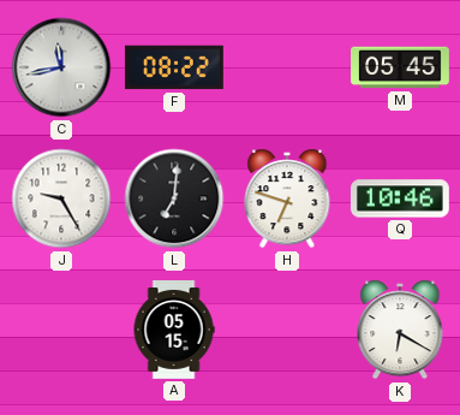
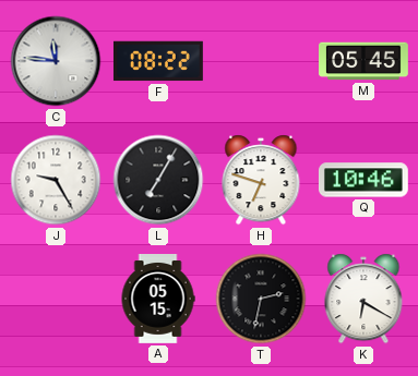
C: 11:43 -> 11:46
L: 7:01 -> 7:05
T: none -> 2:32
